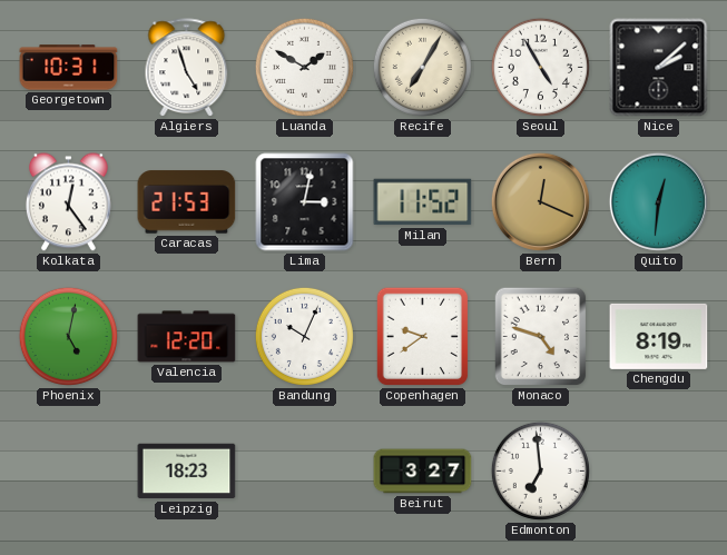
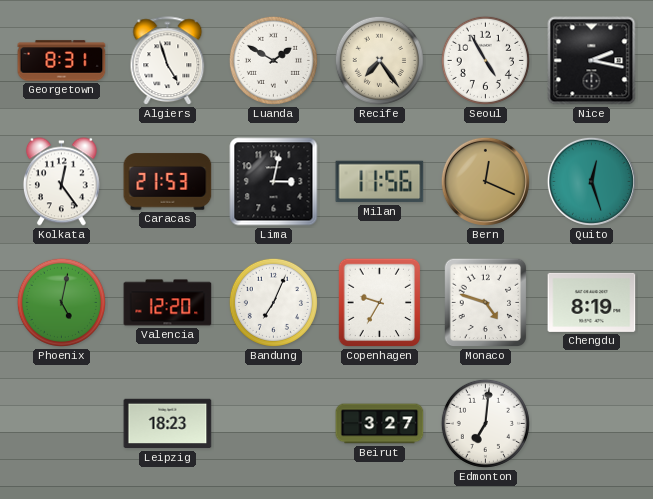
Georgetown: 10:31 -> 8:31
Recife: 7:05 -> 7:24
Nice: 2:08 -> 2:17
Milan: 11:52 -> 11:56
Quito: 12:31 -> 12:27
Bandung: 10:04 -> 7:04
Copenhagen: 9:39 -> 9:35
Edmonton: 6:59 -> 7:01
